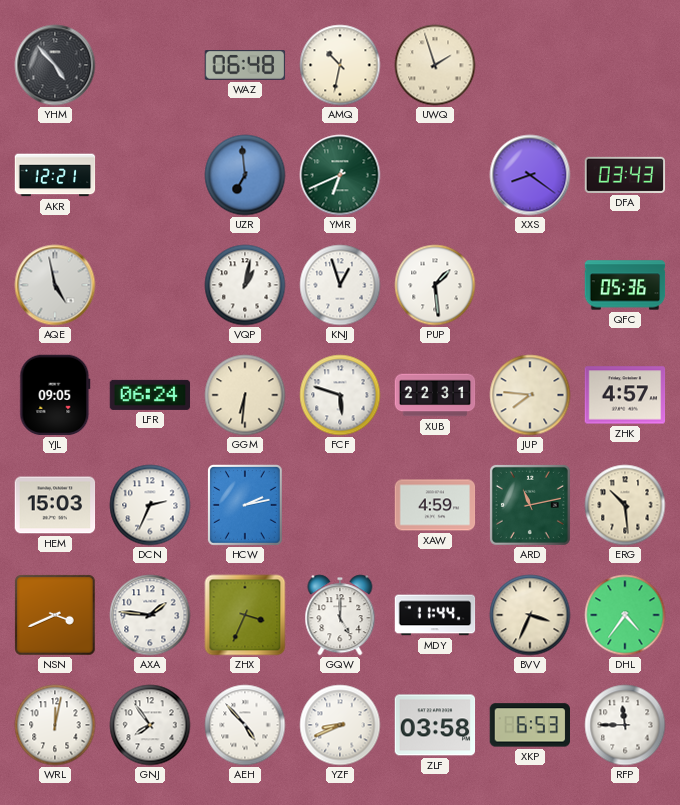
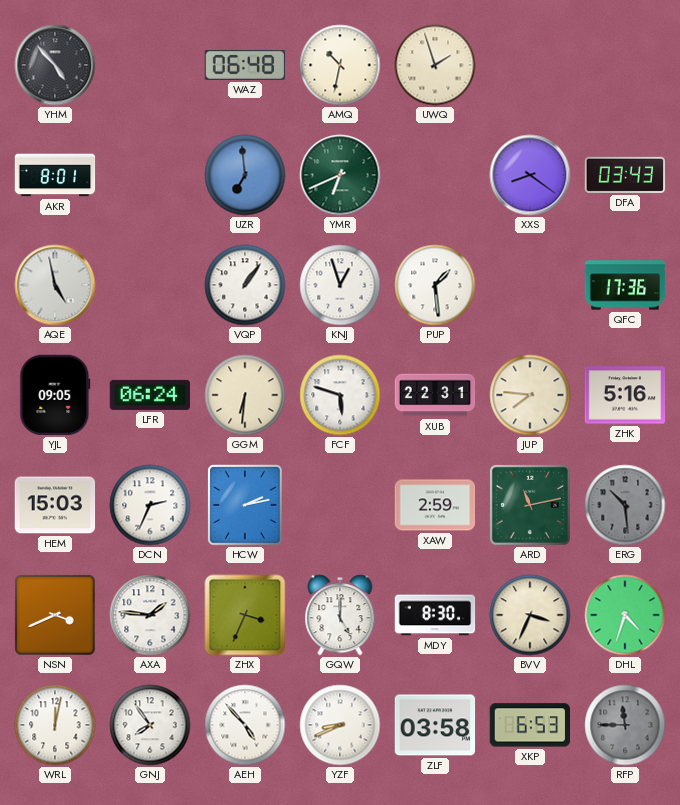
AKR: 12:21 -> 8:01
VQP: 1:02 -> 1:06
QFC: 05:36 -> 17:36
ZHK: 4:57 -> 5:16
XAW: 4:59 -> 2:59
ERG dial: cream -> grey
MDY: 11:44 -> 8:30
DHL: 4:36 -> 4:33
RFP dial: white -> grey
